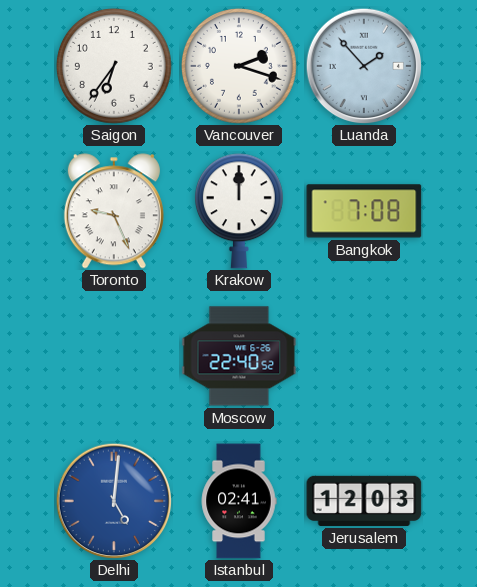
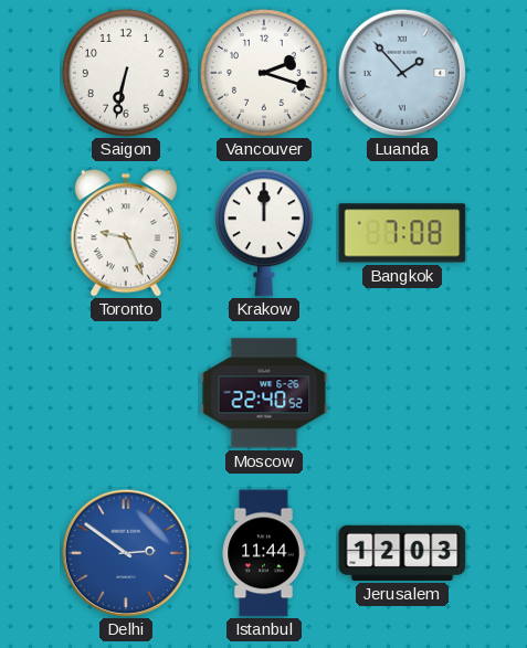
Saigon: 6:36 -> 6:32
Delhi: 5:01 -> 2:51
Istanbul: 02:41 -> 11:44
